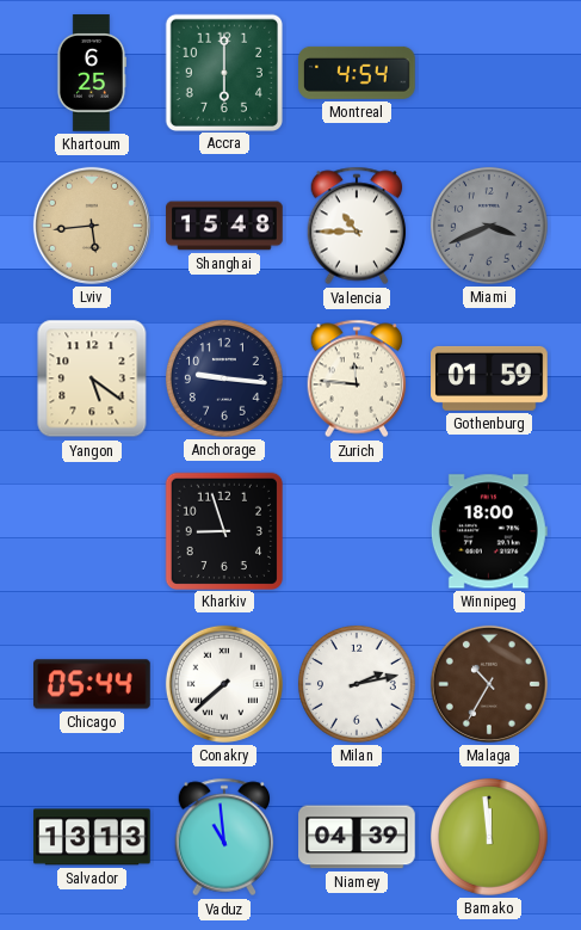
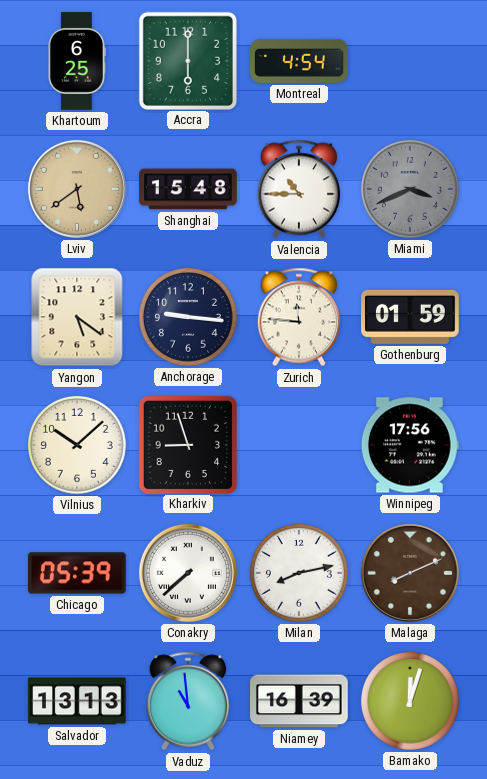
Lviv: 5:44 -> 5:39
Vilnius: none -> 10:08
Winnipeg: 18:00 -> 17:56
Chicago: 05:44 -> 05:39
Milan: 2:13 -> 8:13
Malaga: 10:35 -> 8:11
Niamey: 04:39 -> 16:39
Bamako: 11:59 -> 12:03
